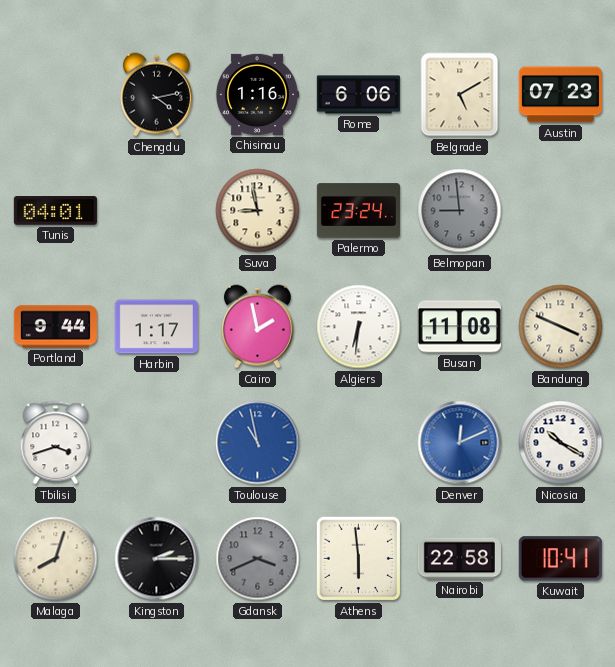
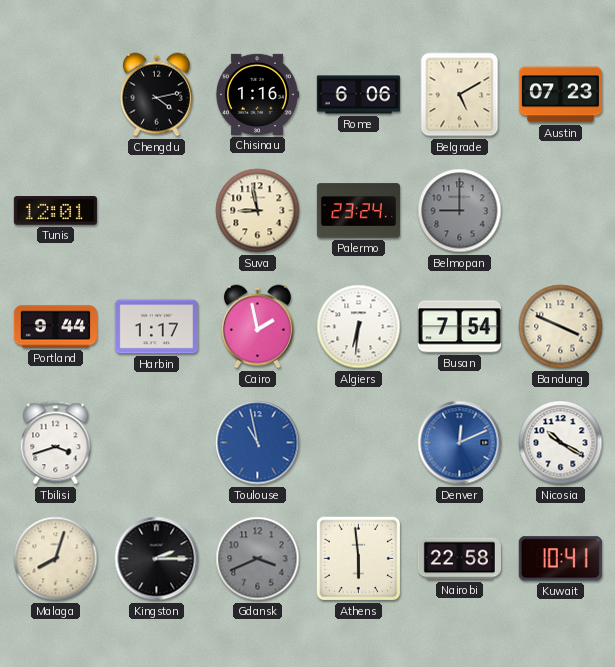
Tunis: 04:01 -> 12:01
Belmopan: 8:59 -> 9:00
Busan: 11:08 -> 7:54
